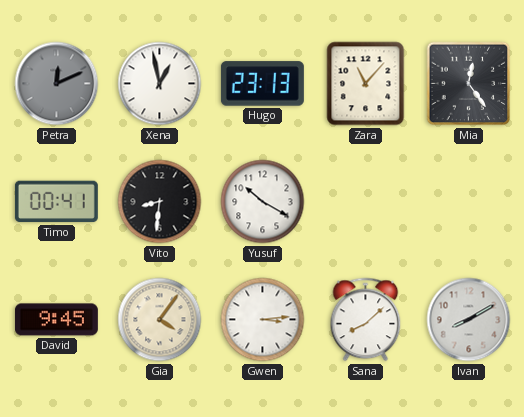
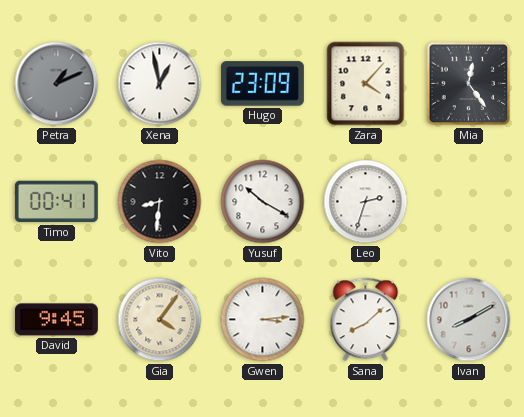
Petra: 12:11 -> 1:11
Hugo: 23:13 -> 23:09
Zara: 11:07 -> 4:07
Leo: none -> 2:33
